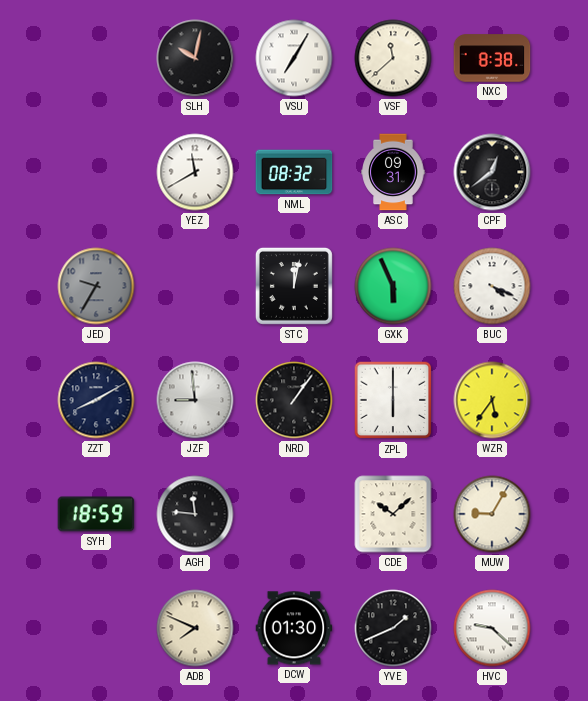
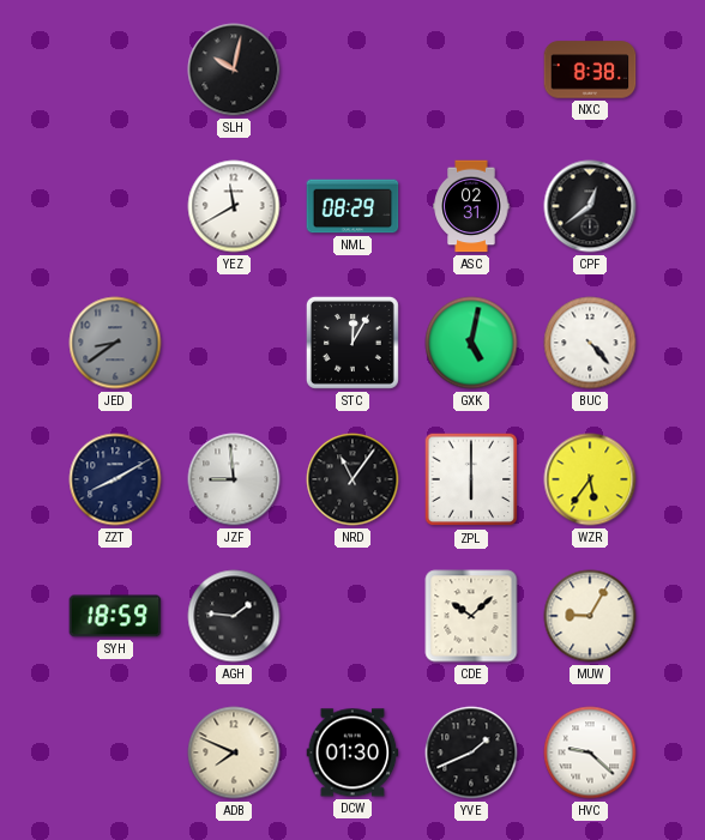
VSU: 7:05 -> none
VSF: 11:38 -> none
NML: 08:32 -> 08:29
ASC: 09:31 -> 02:31
JED: 9:35 -> 8:39
STC: 12:02 -> 12:05
GXK: 5:56 -> 5:02
BUC: 4:19 -> 4:23
NRD: 1:06 -> 11:06
AGH: 11:46 -> 1:46
